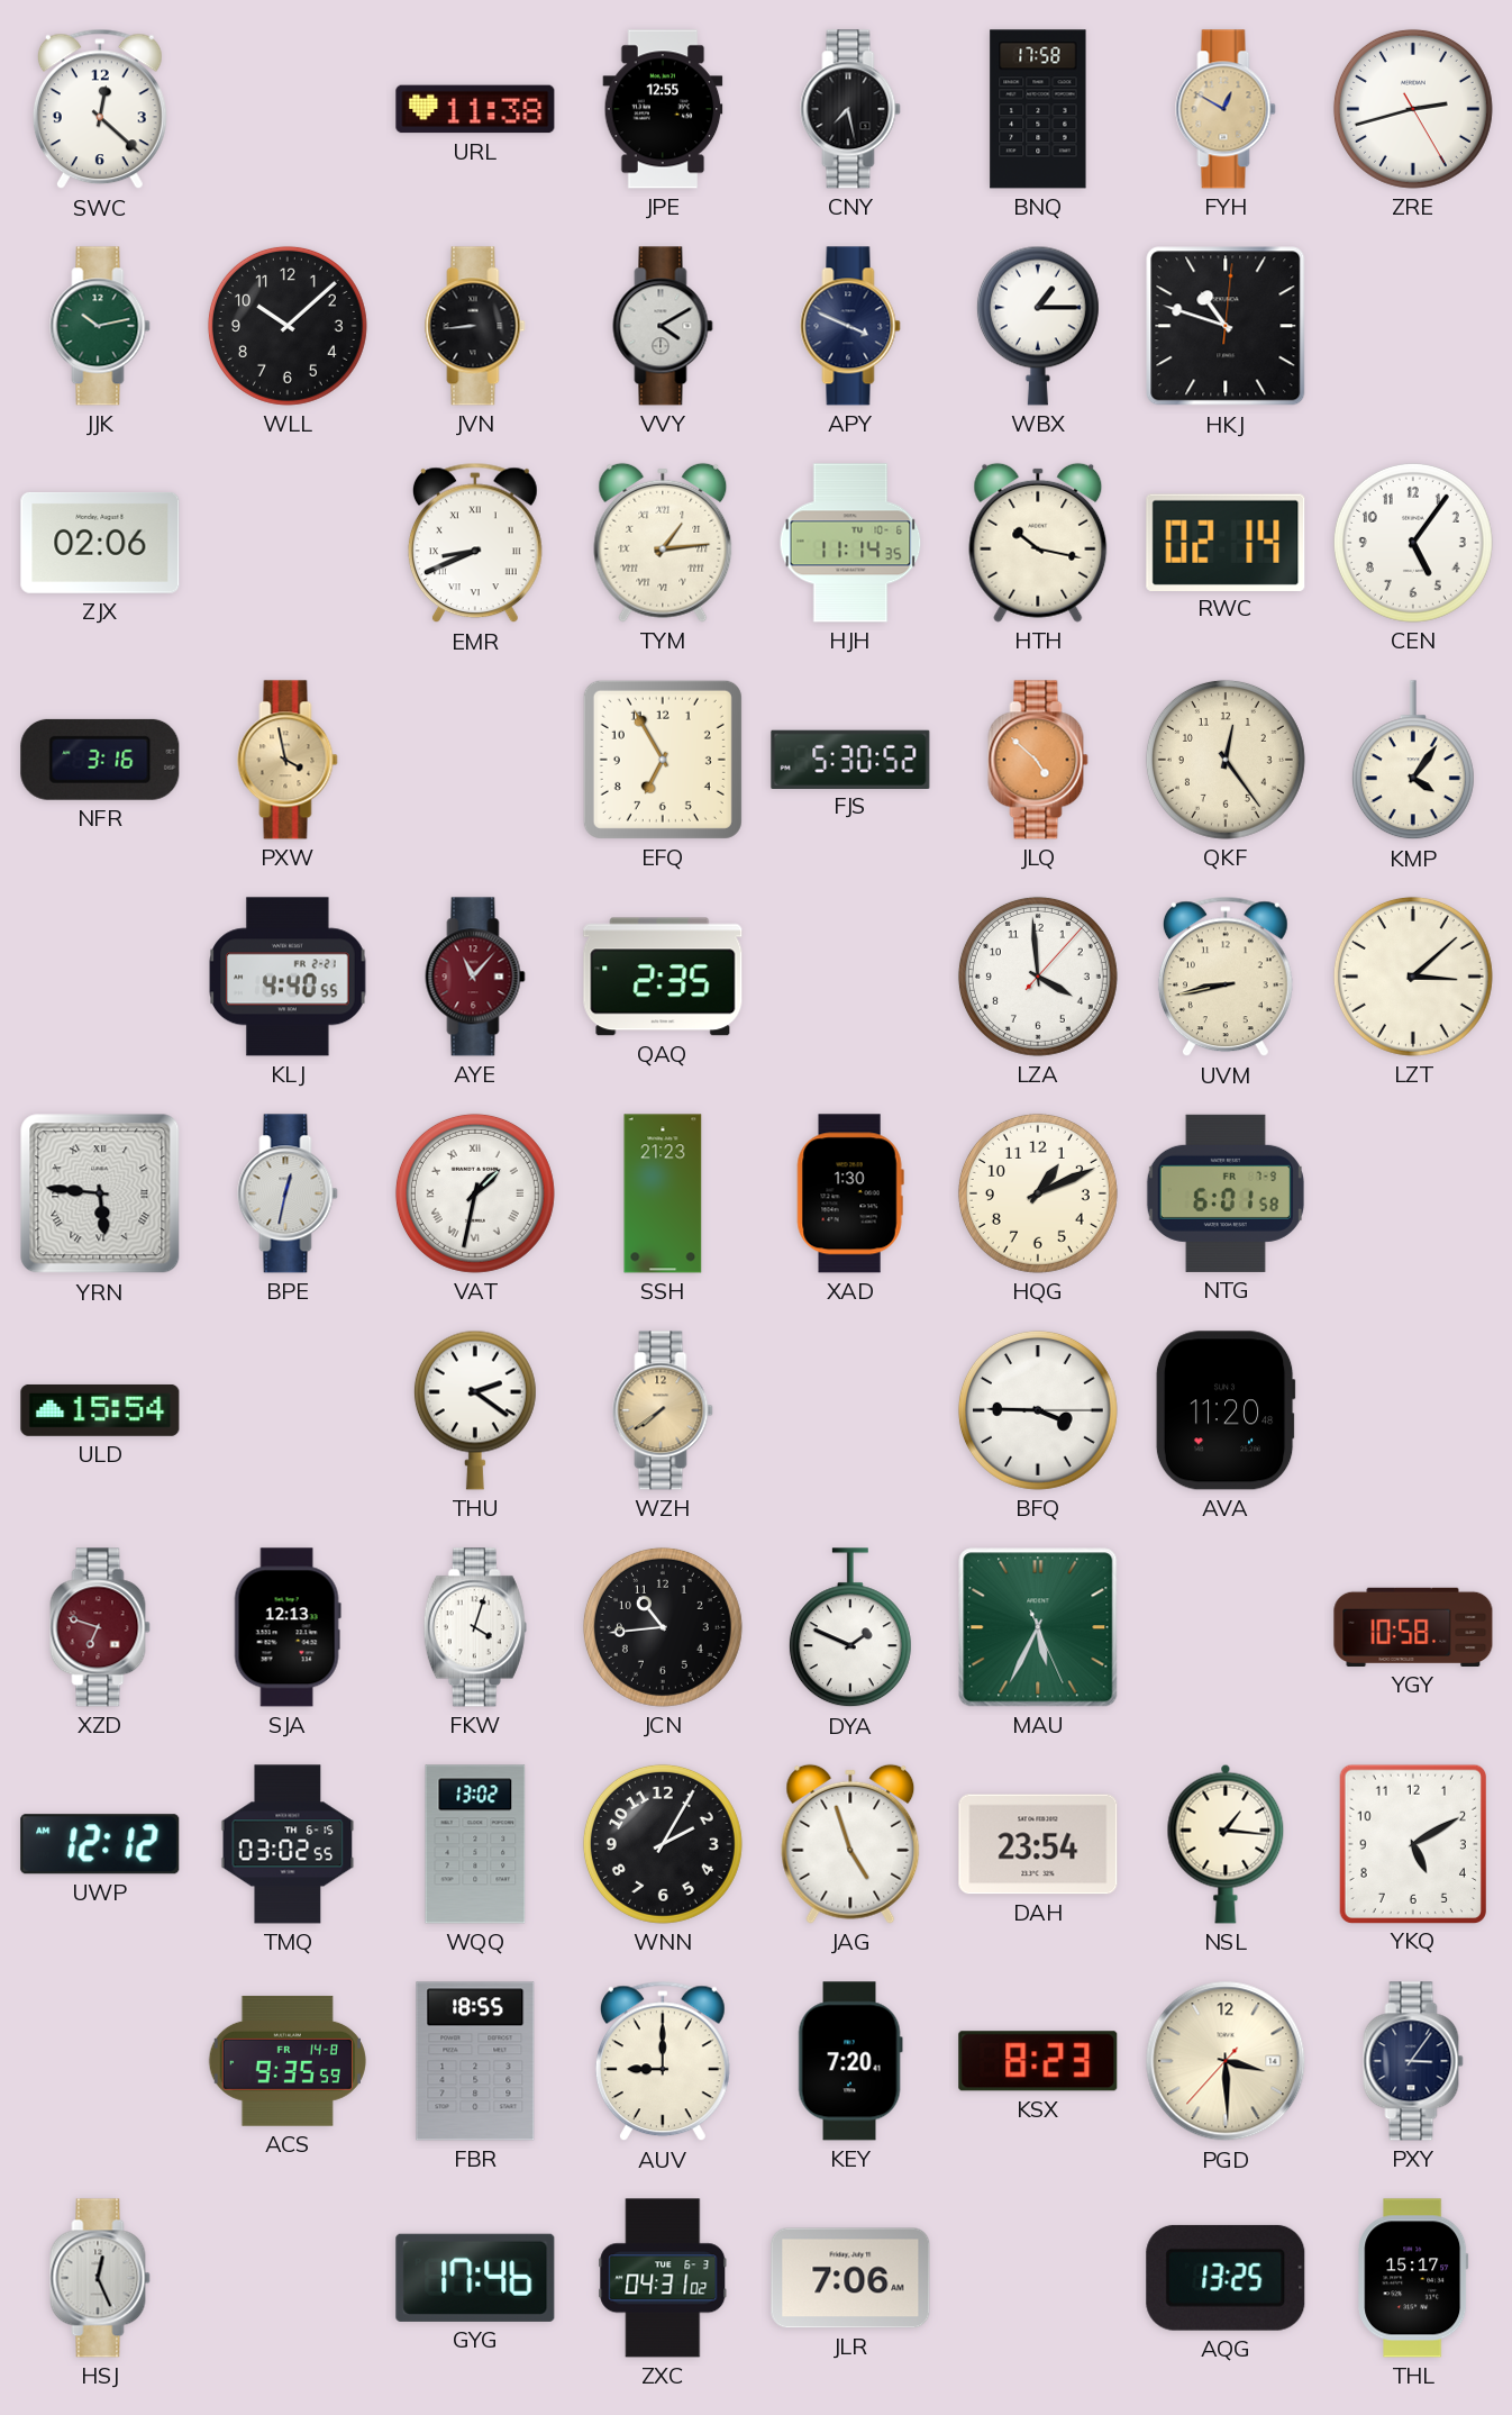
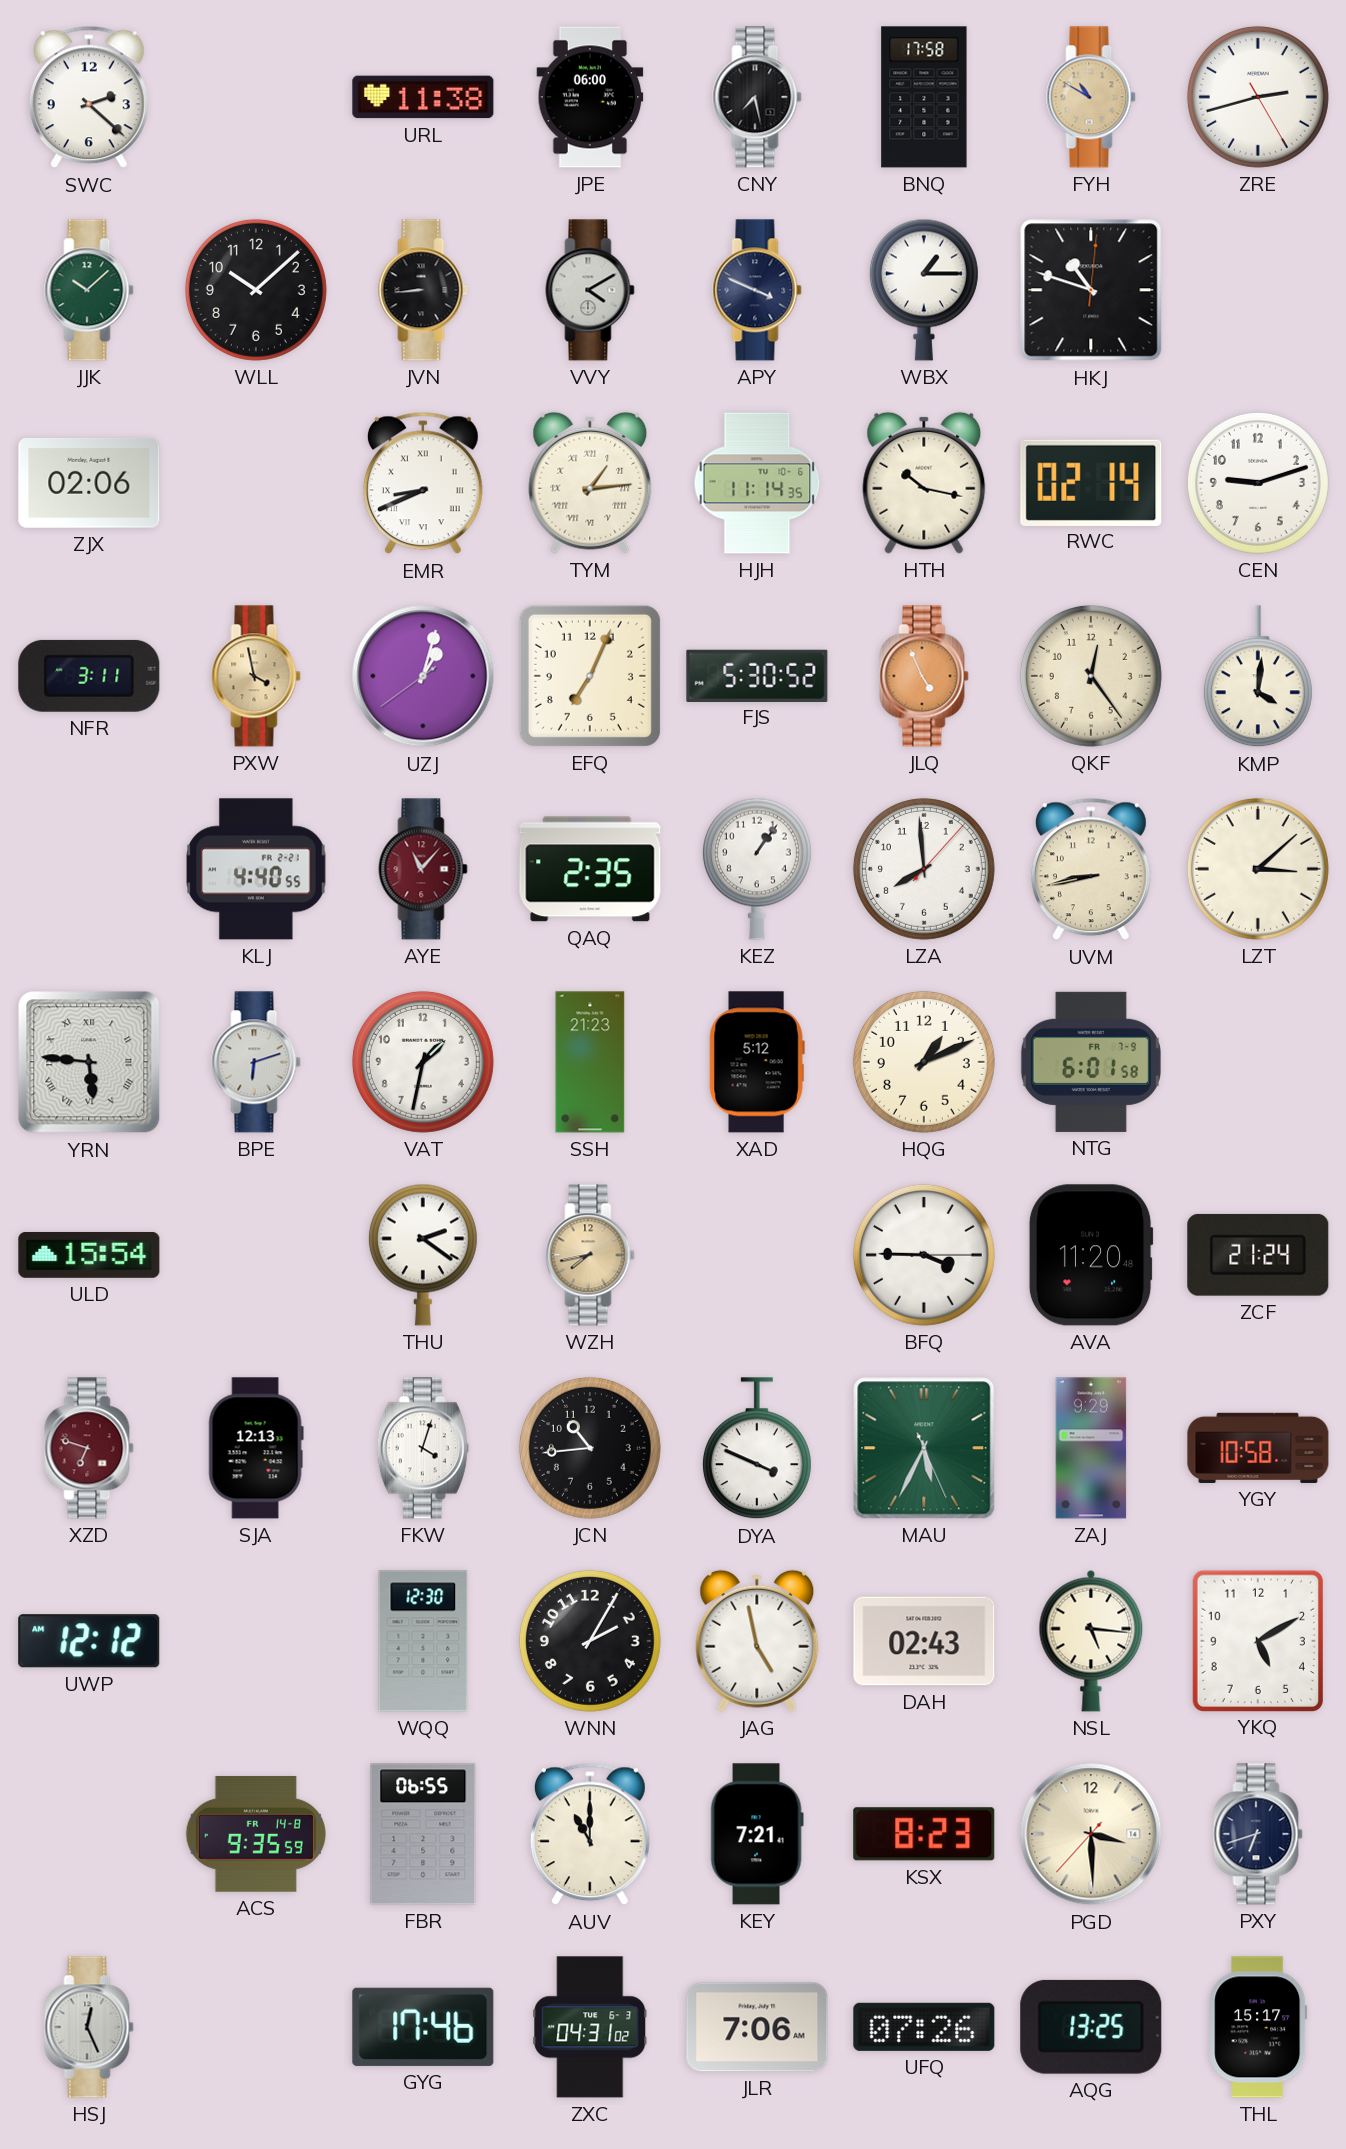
SWC: 12:22 -> 2:22
JPE: 12:55 -> 06:00
FYH: 12:50 -> 10:50
JJK: 10:13 -> 10:08
CEN: 5:06 -> 9:12
NFR: 3:16 -> 3:11
UZJ: none -> 1:02
EFQ: 6:55 -> 7:04
JLQ: 4:52 -> 4:56
KMP: 4:06 -> 4:01
KEZ: none -> 1:06
LZA: 3:59 -> 7:59
BPE: 12:32 -> 6:12
VAT numerals: Roman -> Arabic
XAD: 1:30 -> 5:12
WZH: 7:39 -> 7:43
ZCF: none -> 21:24
DYA: 1:49 -> 3:49
ZAJ: none -> 9:29
TMQ: 03:02 -> none
WQQ: 13:02 -> 12:30
JAG: 4:57 -> 4:58
DAH: 23:54 -> 02:43
NSL: 1:16 -> 5:16
FBR: 18:55 -> 06:55
AUV: 9:00 -> 11:00
KEY: 7:20 -> 7:21
PXY: 3:06 -> 6:42
UFQ: none -> 07:26
